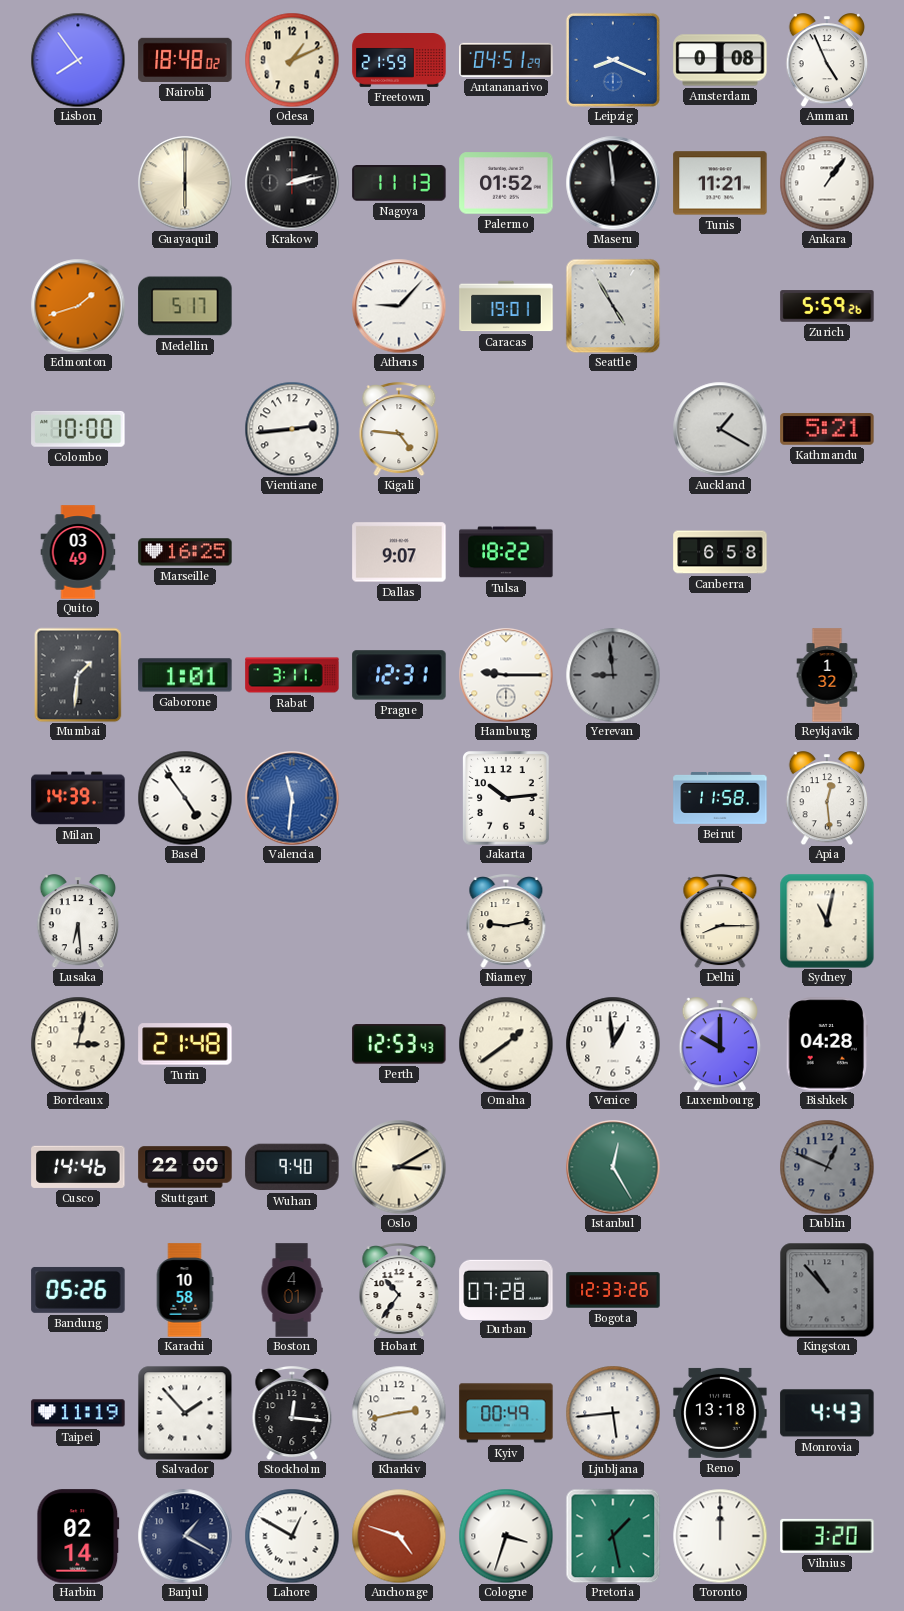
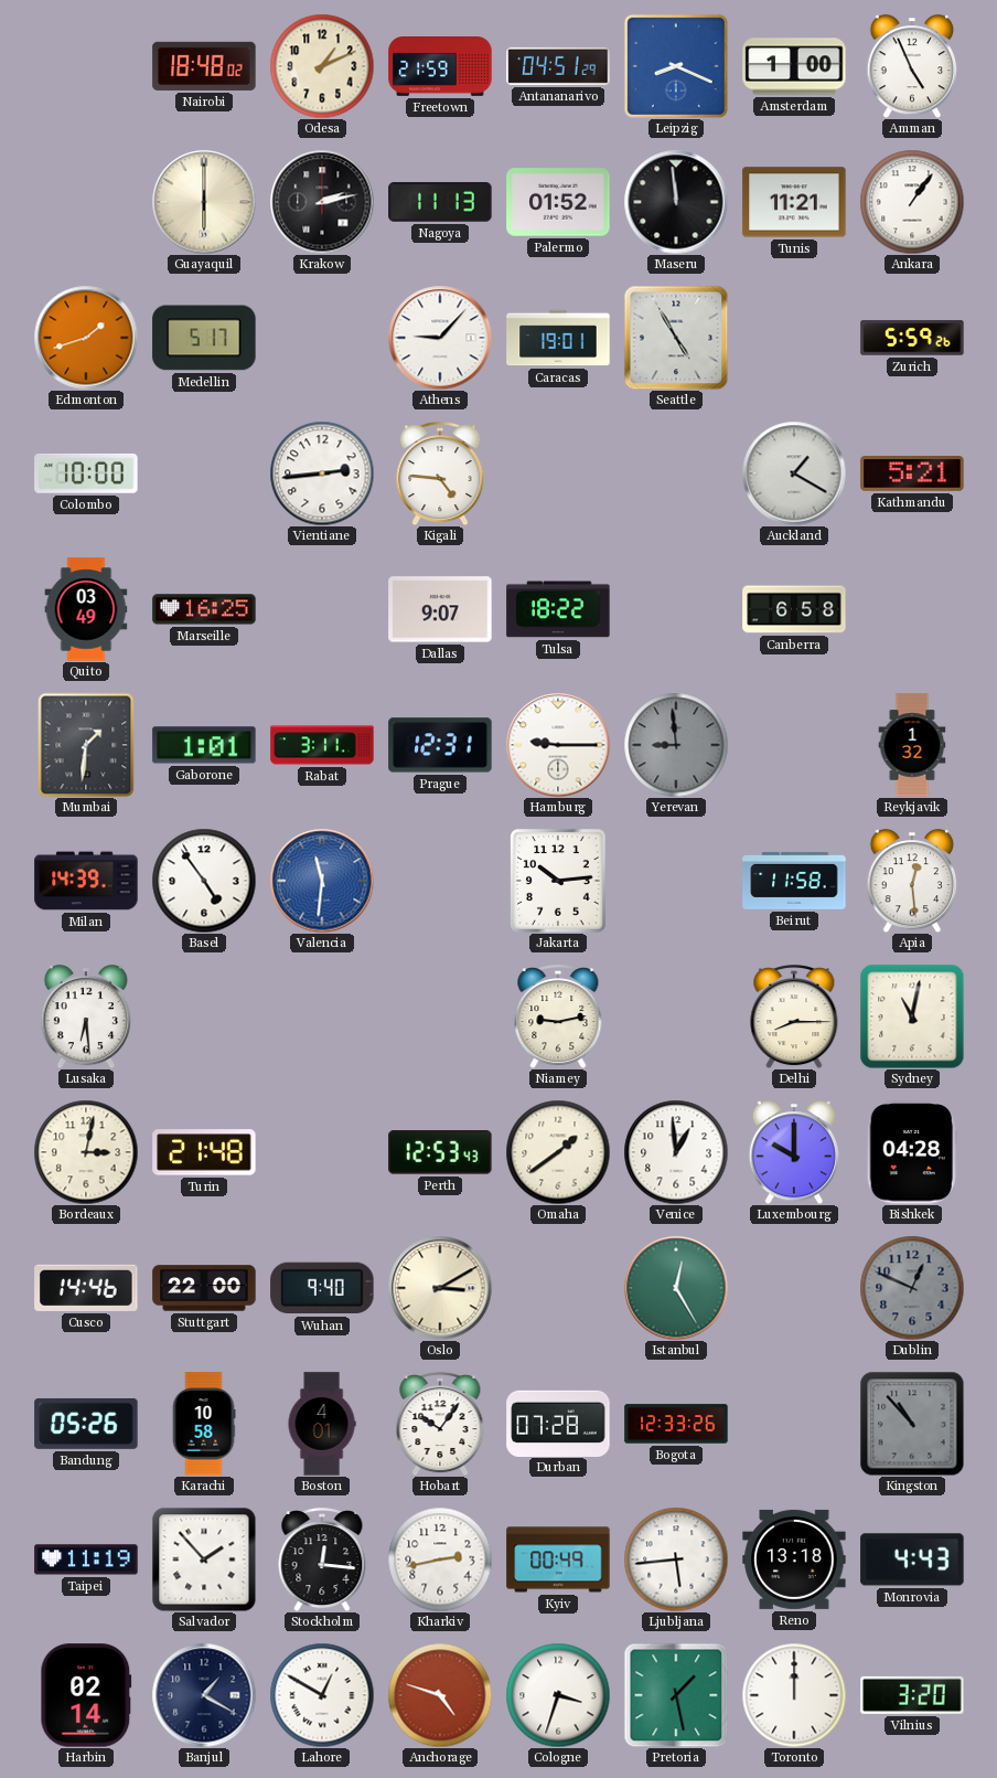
Lisbon: 7:54 -> none
Amsterdam: 0:08 -> 1:00
Hobart: 10:36 -> 10:06
